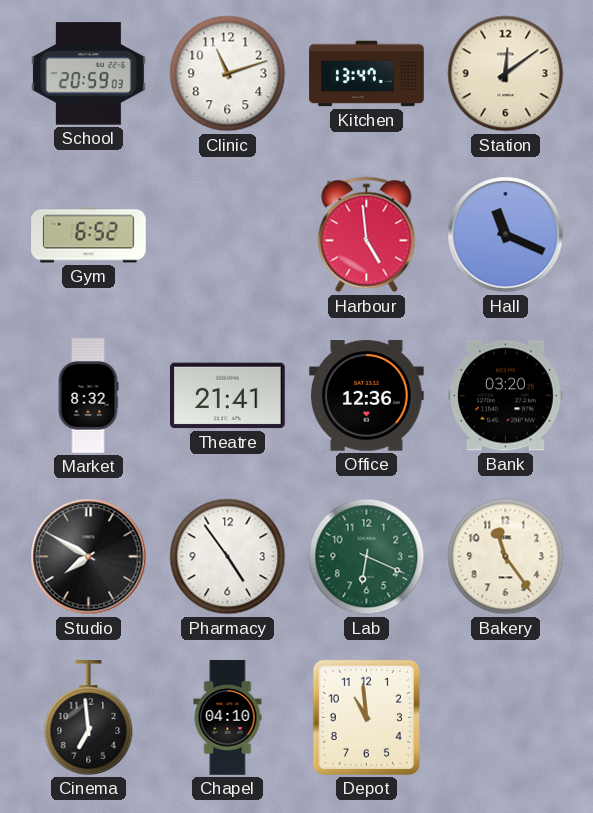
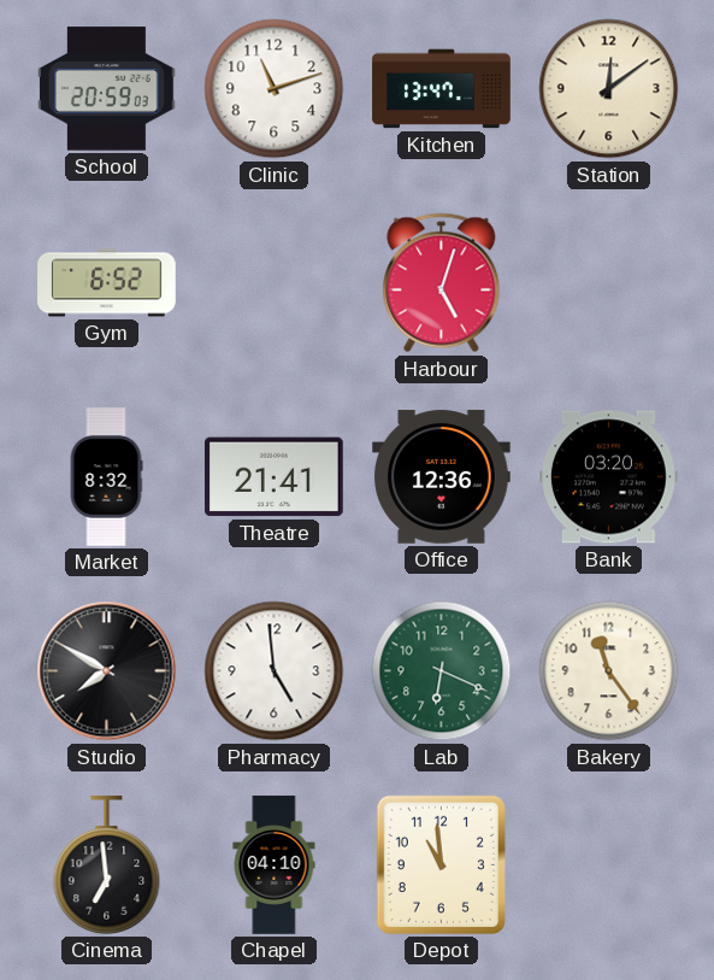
Harbour: 4:59 -> 5:03
Hall: 11:19 -> none
Pharmacy: 4:54 -> 4:59
